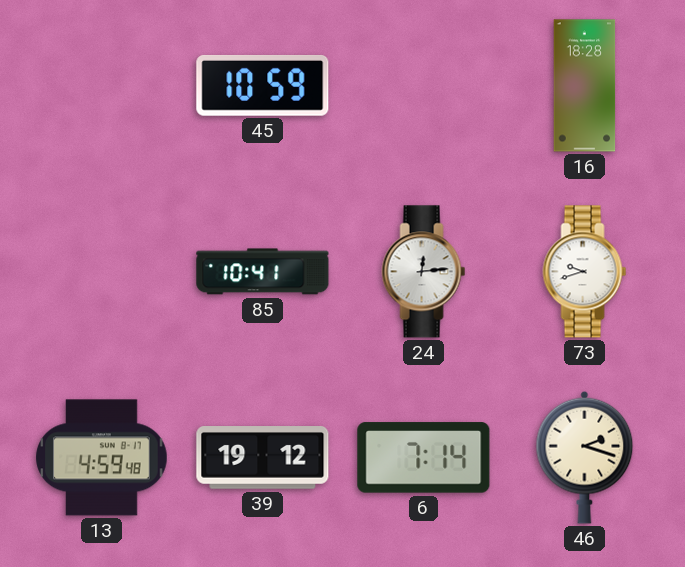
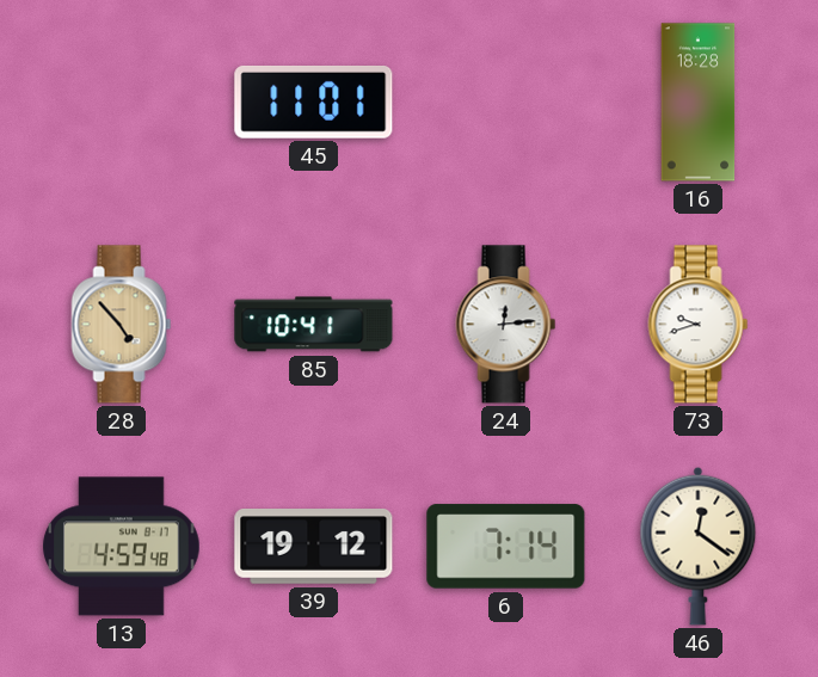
45: 10:59 -> 11:01
28: none -> 4:53
46: 2:18 -> 12:21
